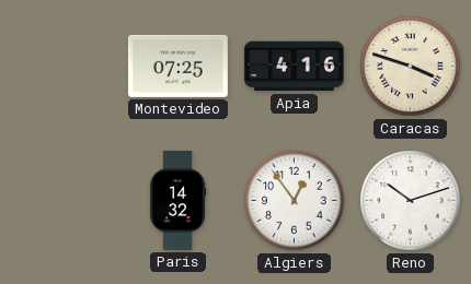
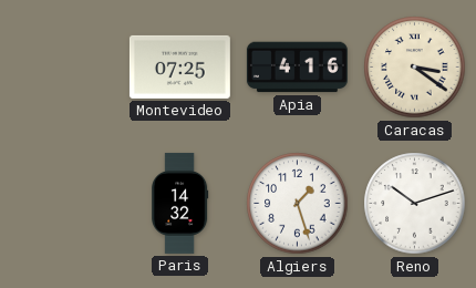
Caracas: 3:48 -> 3:21
Algiers: 12:54 -> 1:27
